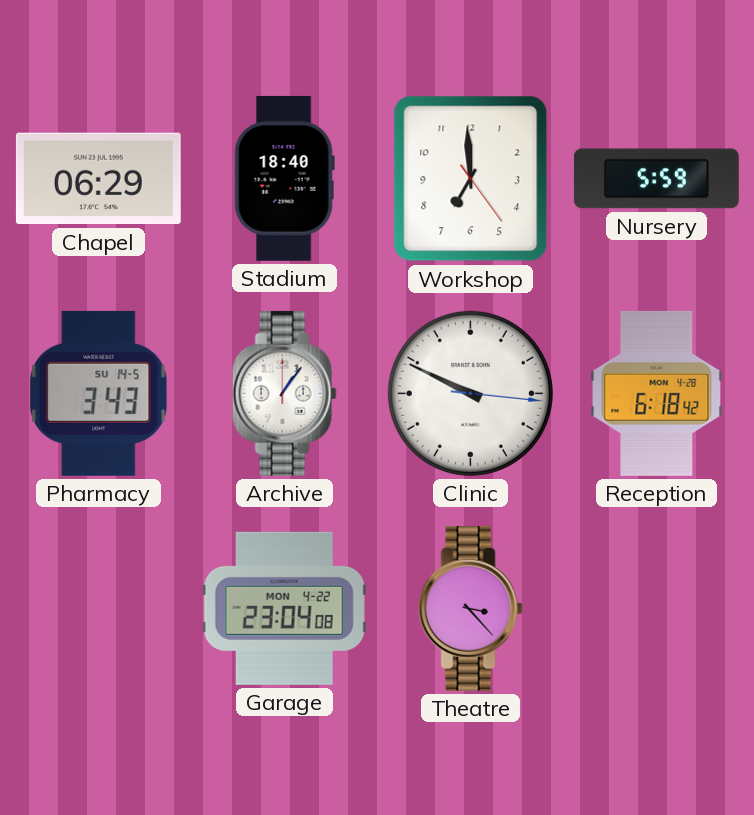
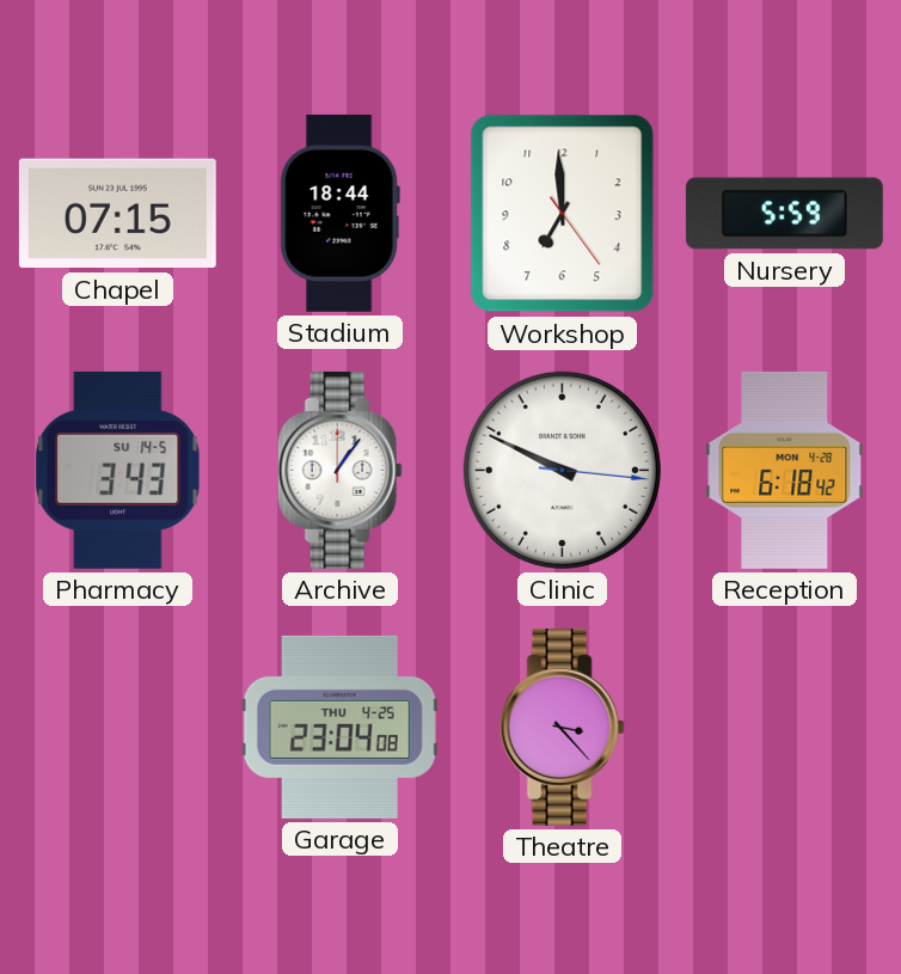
Chapel: 06:29 -> 07:15
Stadium: 18:40 -> 18:44
Garage date: MON 4-22 -> THU 4-25
